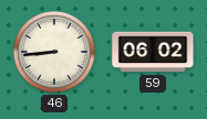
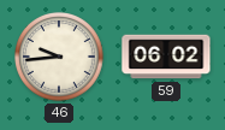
46: 8:44 -> 9:44
